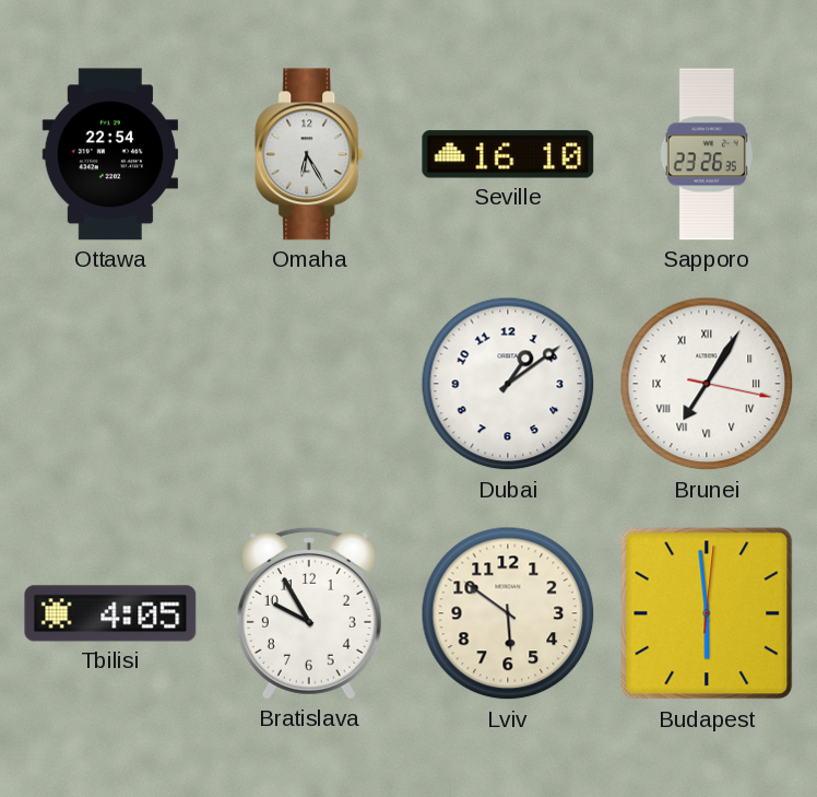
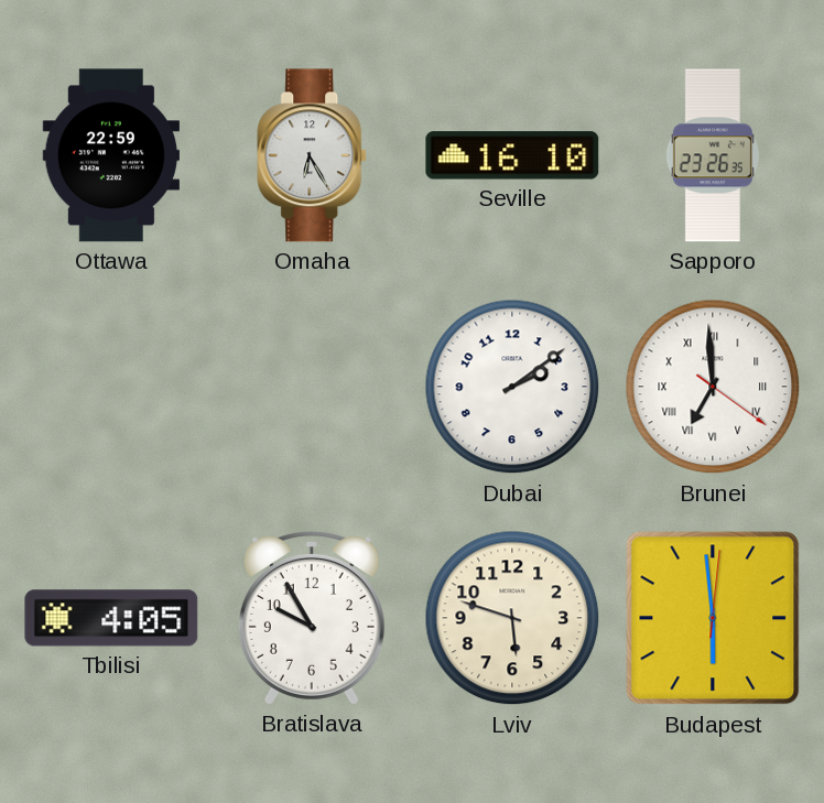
Ottawa: 22:54 -> 22:59
Dubai: 1:09 -> 2:09
Brunei: 7:05 -> 6:59
Lviv: 5:51 -> 5:48
